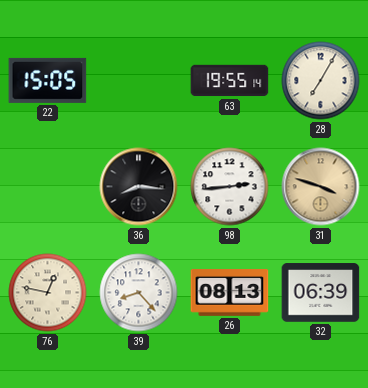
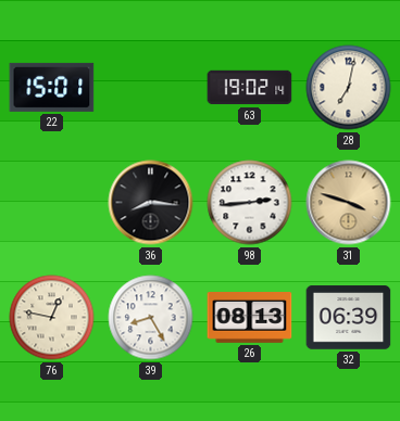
22: 15:05 -> 15:01
63: 19:55 -> 19:02
28: 7:05 -> 7:02
39: 8:23 -> 8:25
